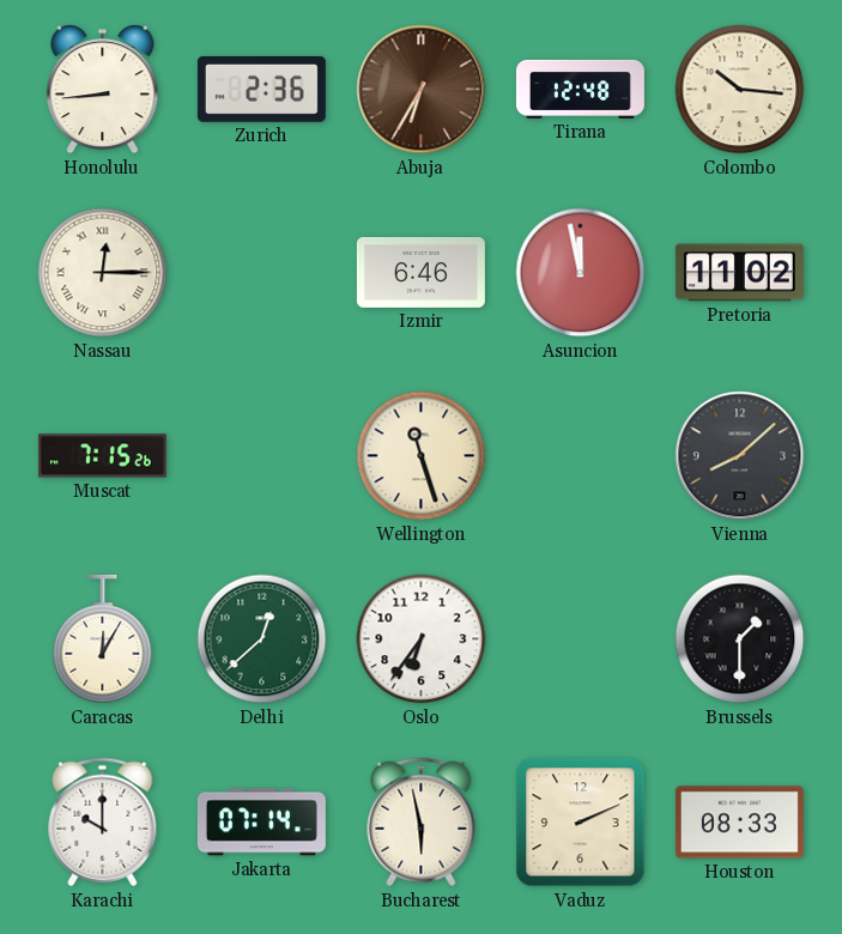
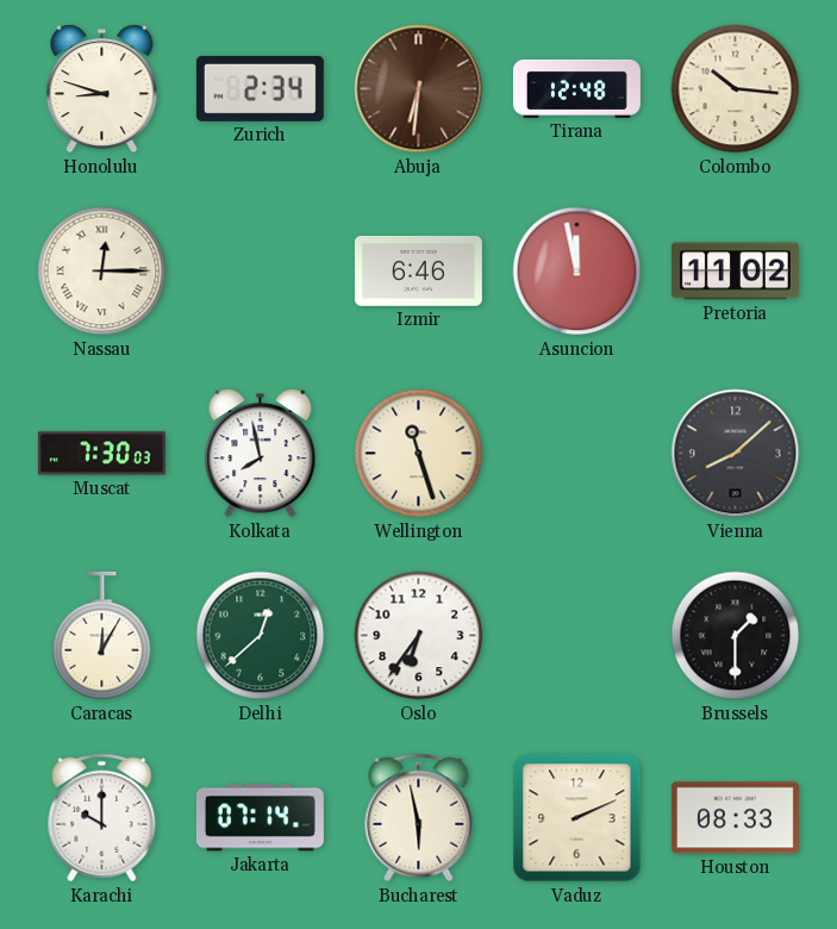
Honolulu: 8:44 -> 8:48
Zurich: 2:36 -> 2:34
Abuja: 6:35 -> 6:31
Muscat: 7:15 -> 7:30
Kolkata: none -> 7:58
